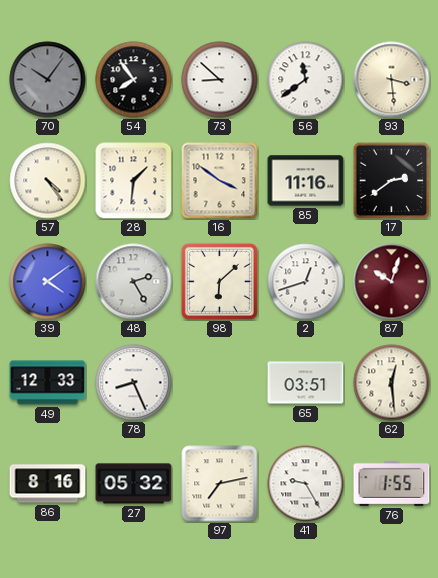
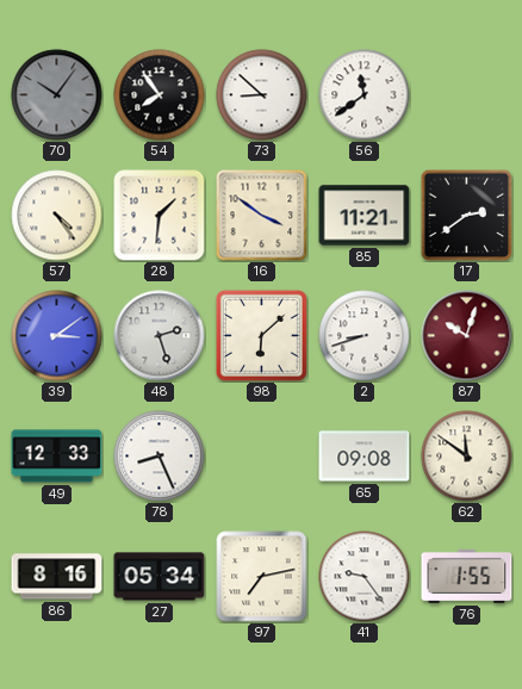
93: 3:29 -> none
85: 11:16 -> 11:21
39: 4:09 -> 3:09
48: 2:25 -> 2:27
2: 12:42 -> 8:42
65: 03:51 -> 09:08
62: 12:29 -> 11:51
27: 05:32 -> 05:34
41: 9:25 -> 9:24
